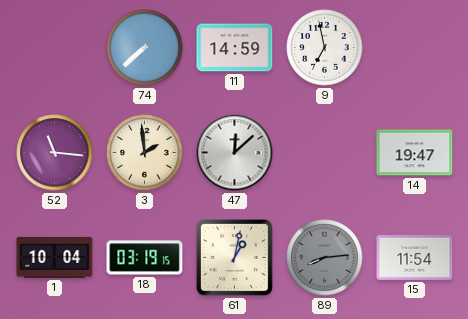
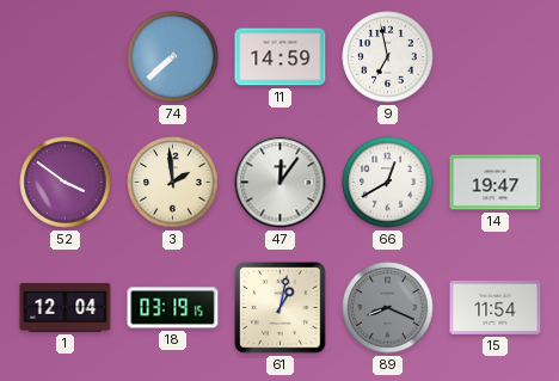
52: 11:16 -> 3:51
47: 12:08 -> 12:06
66: none -> 12:40
1: 10:04 -> 12:04
89: 8:14 -> 8:19
